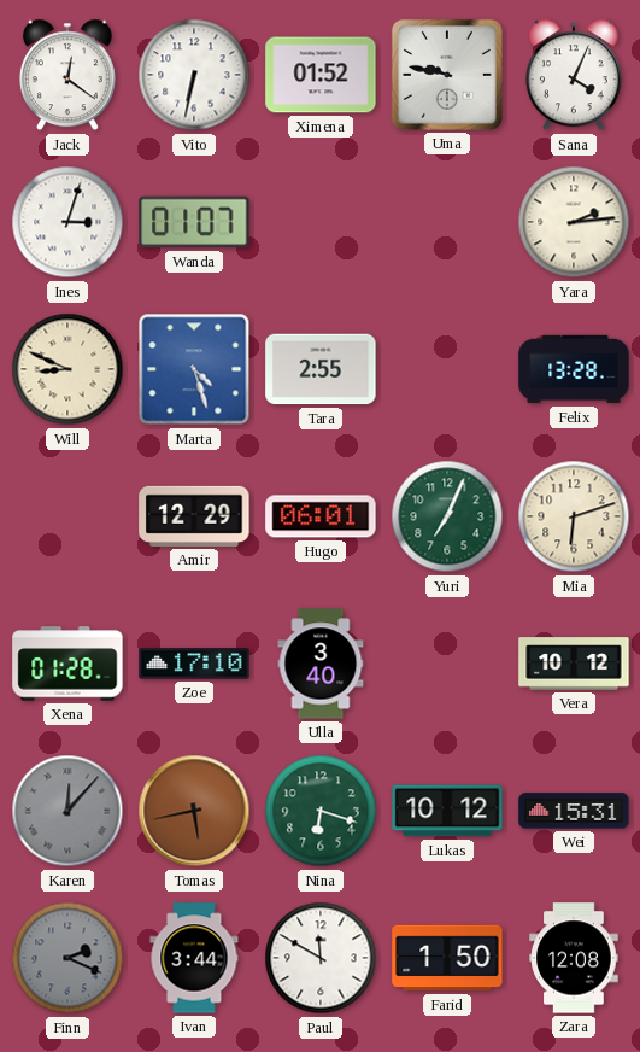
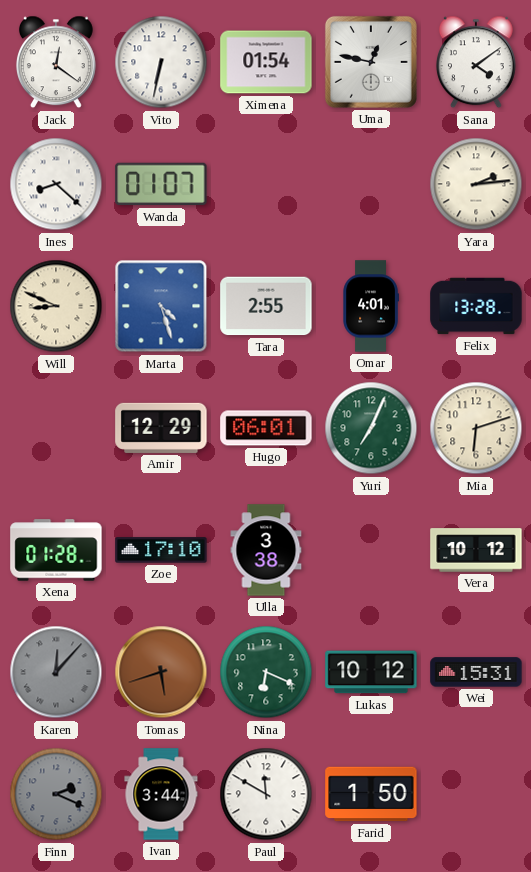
Ximena: 01:52 -> 01:54
Uma: 9:47 -> 12:47
Sana: 4:04 -> 4:09
Ines: 3:03 -> 8:22
Omar: none -> 4:01
Ulla: 3:40 -> 3:38
Tomas: 5:43 -> 5:42
Nina: 6:18 -> 6:19
Zara: 12:08 -> none
